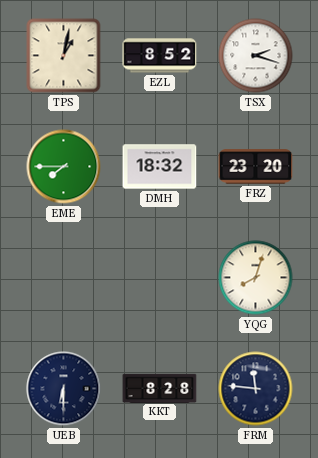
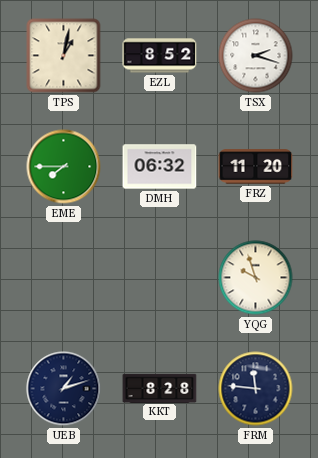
DMH: 18:32 -> 06:32
FRZ: 23:20 -> 11:20
YQG: 8:03 -> 9:57
UEB: 6:30 -> 1:12
